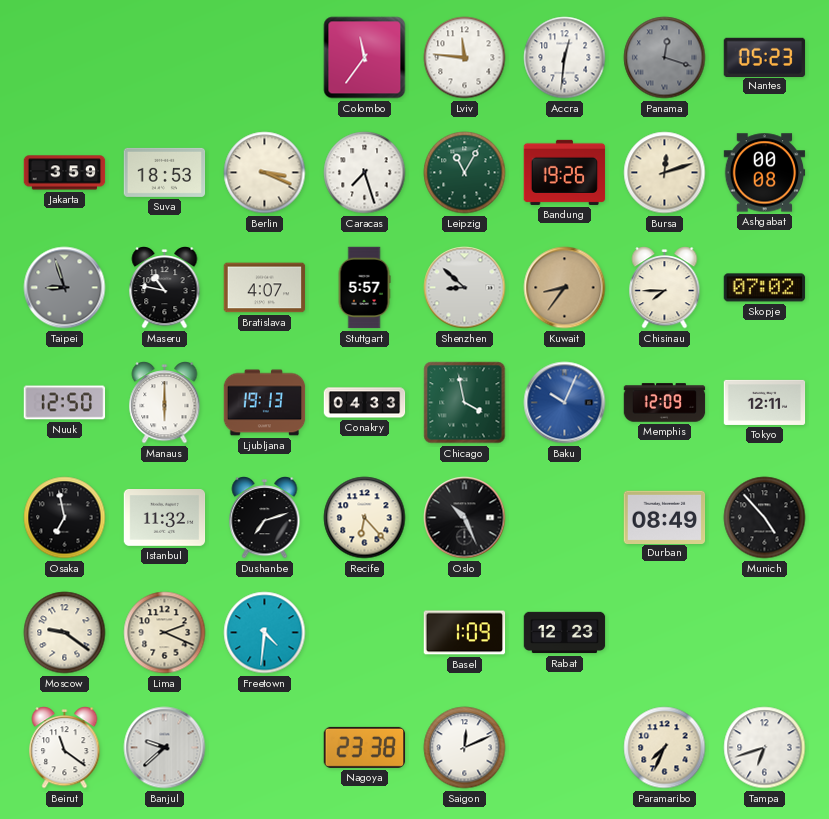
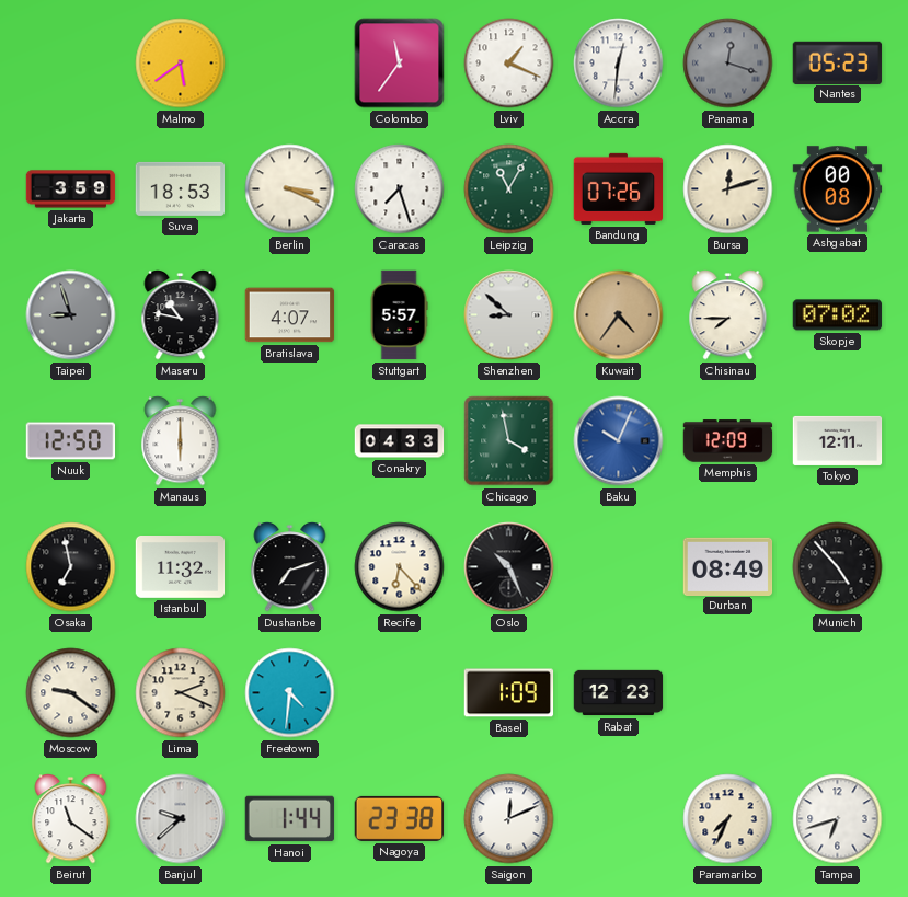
Malmo: none -> 5:39
Lviv: 11:46 -> 1:19
Bandung: 19:26 -> 07:26
Kuwait: 8:36 -> 4:36
Ljubljana: 19:13 -> none
Hanoi: none -> 1:44
